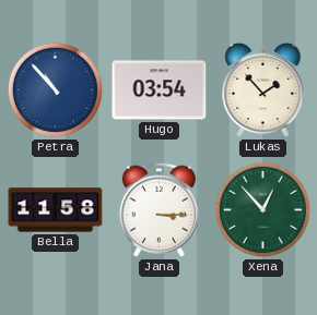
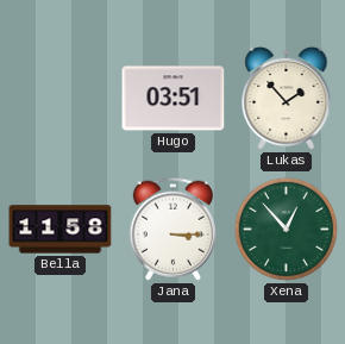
Petra: 10:53 -> none
Hugo: 03:54 -> 03:51
